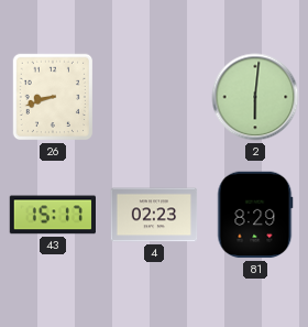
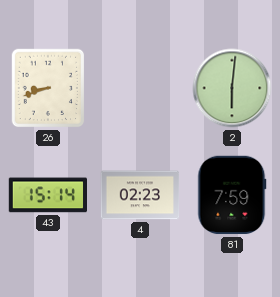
43: 15:17 -> 15:14
81: 8:29 -> 7:59
